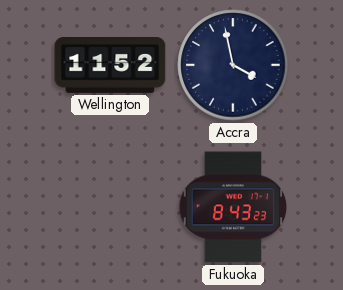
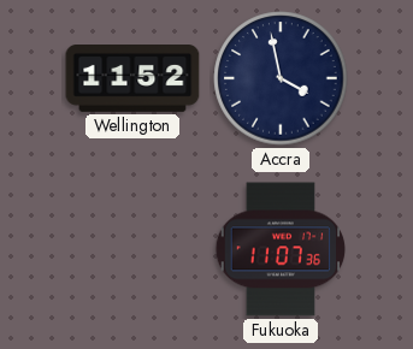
Fukuoka: 8:43 -> 11:07
